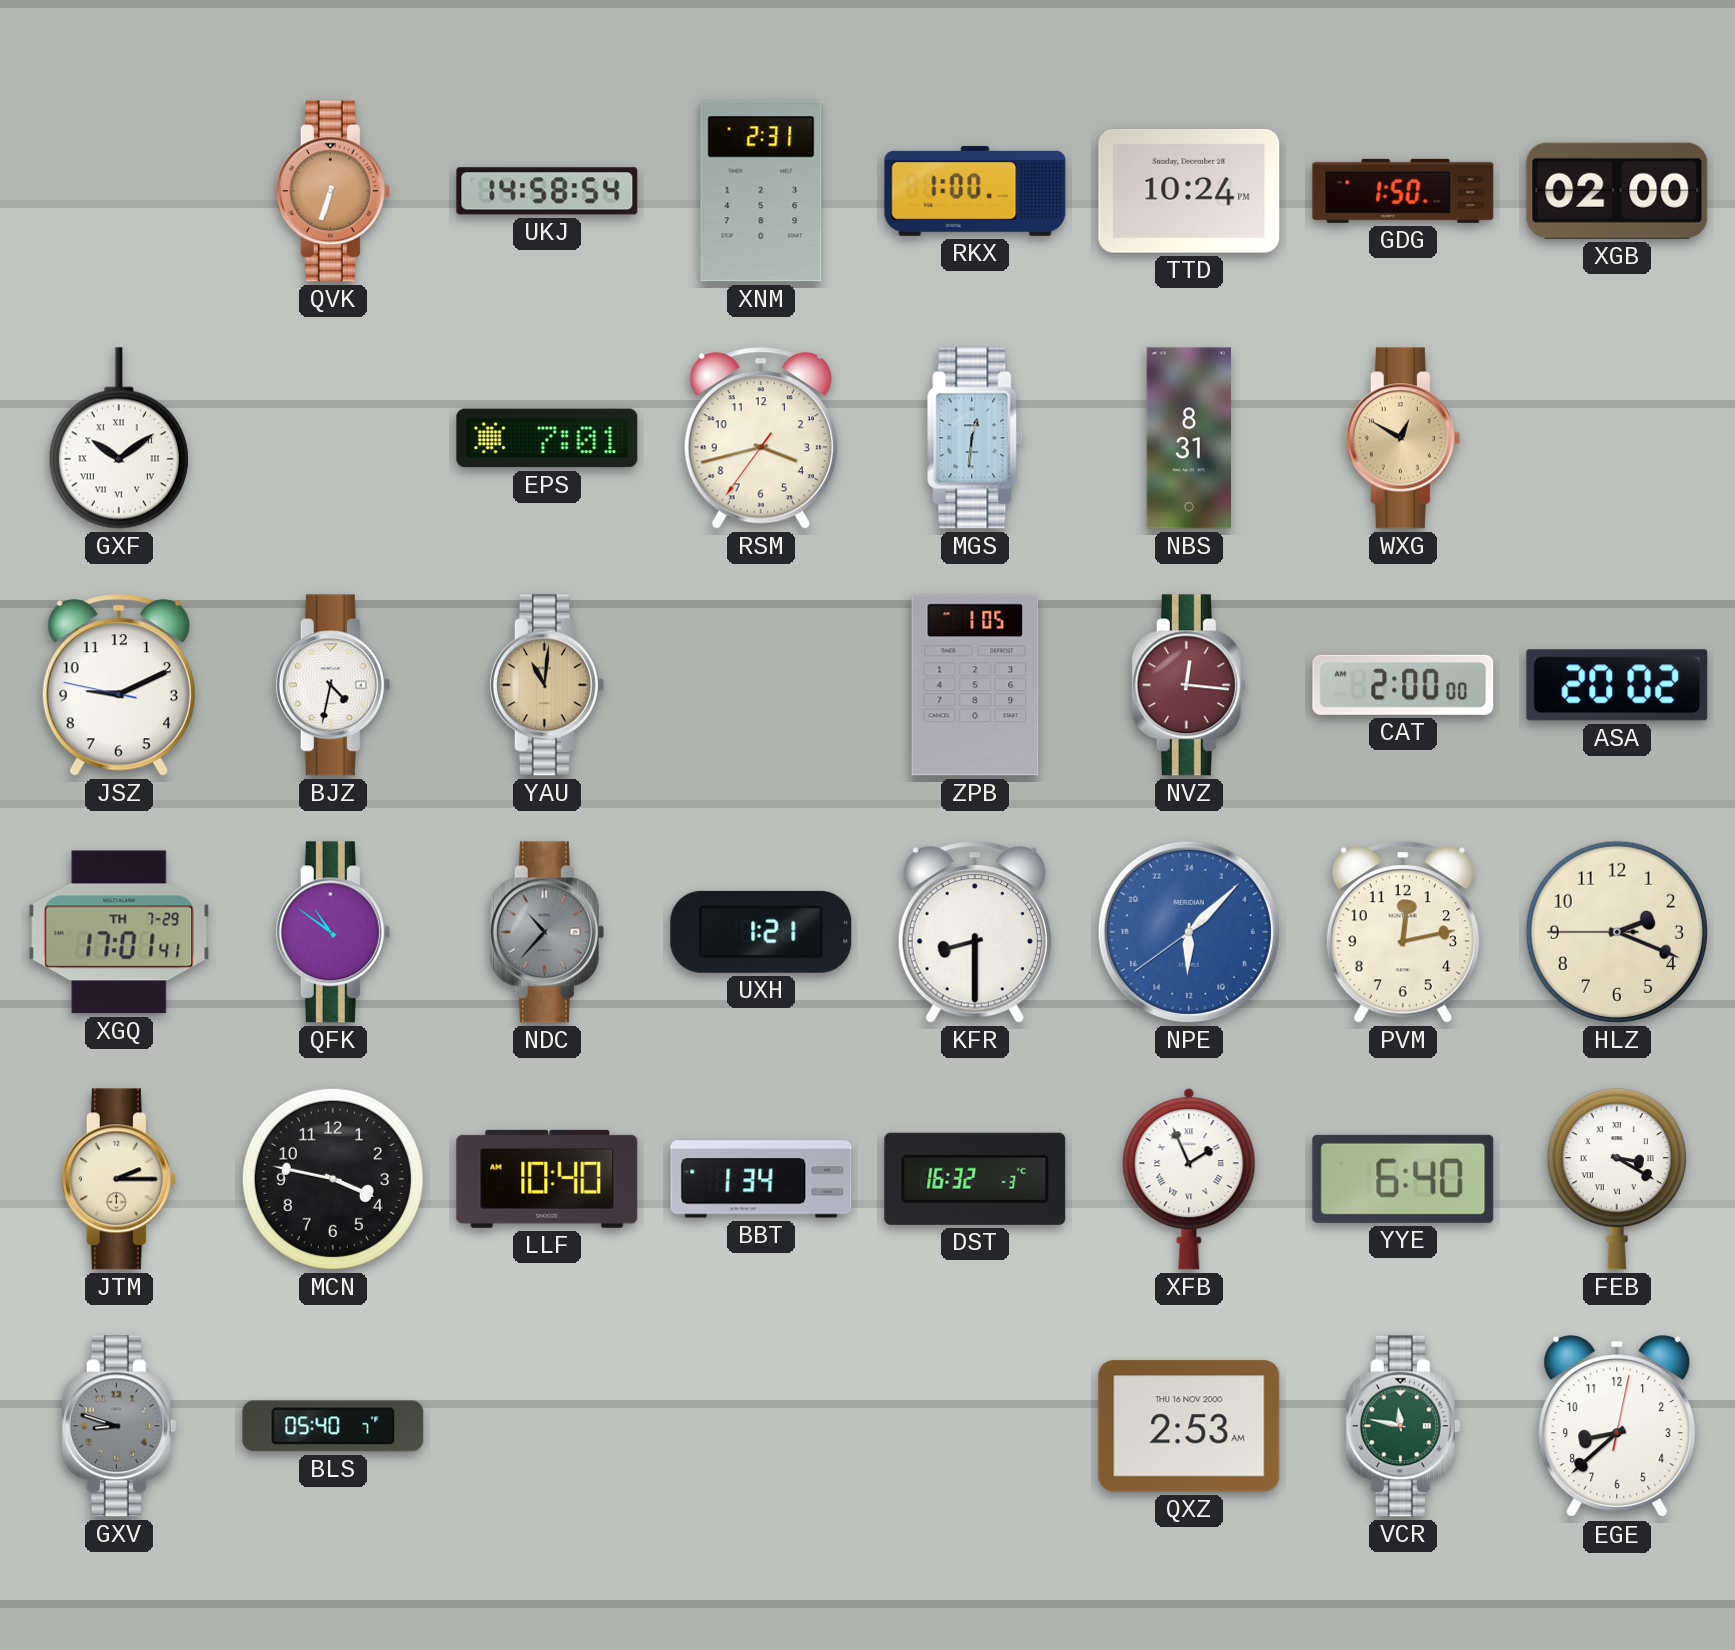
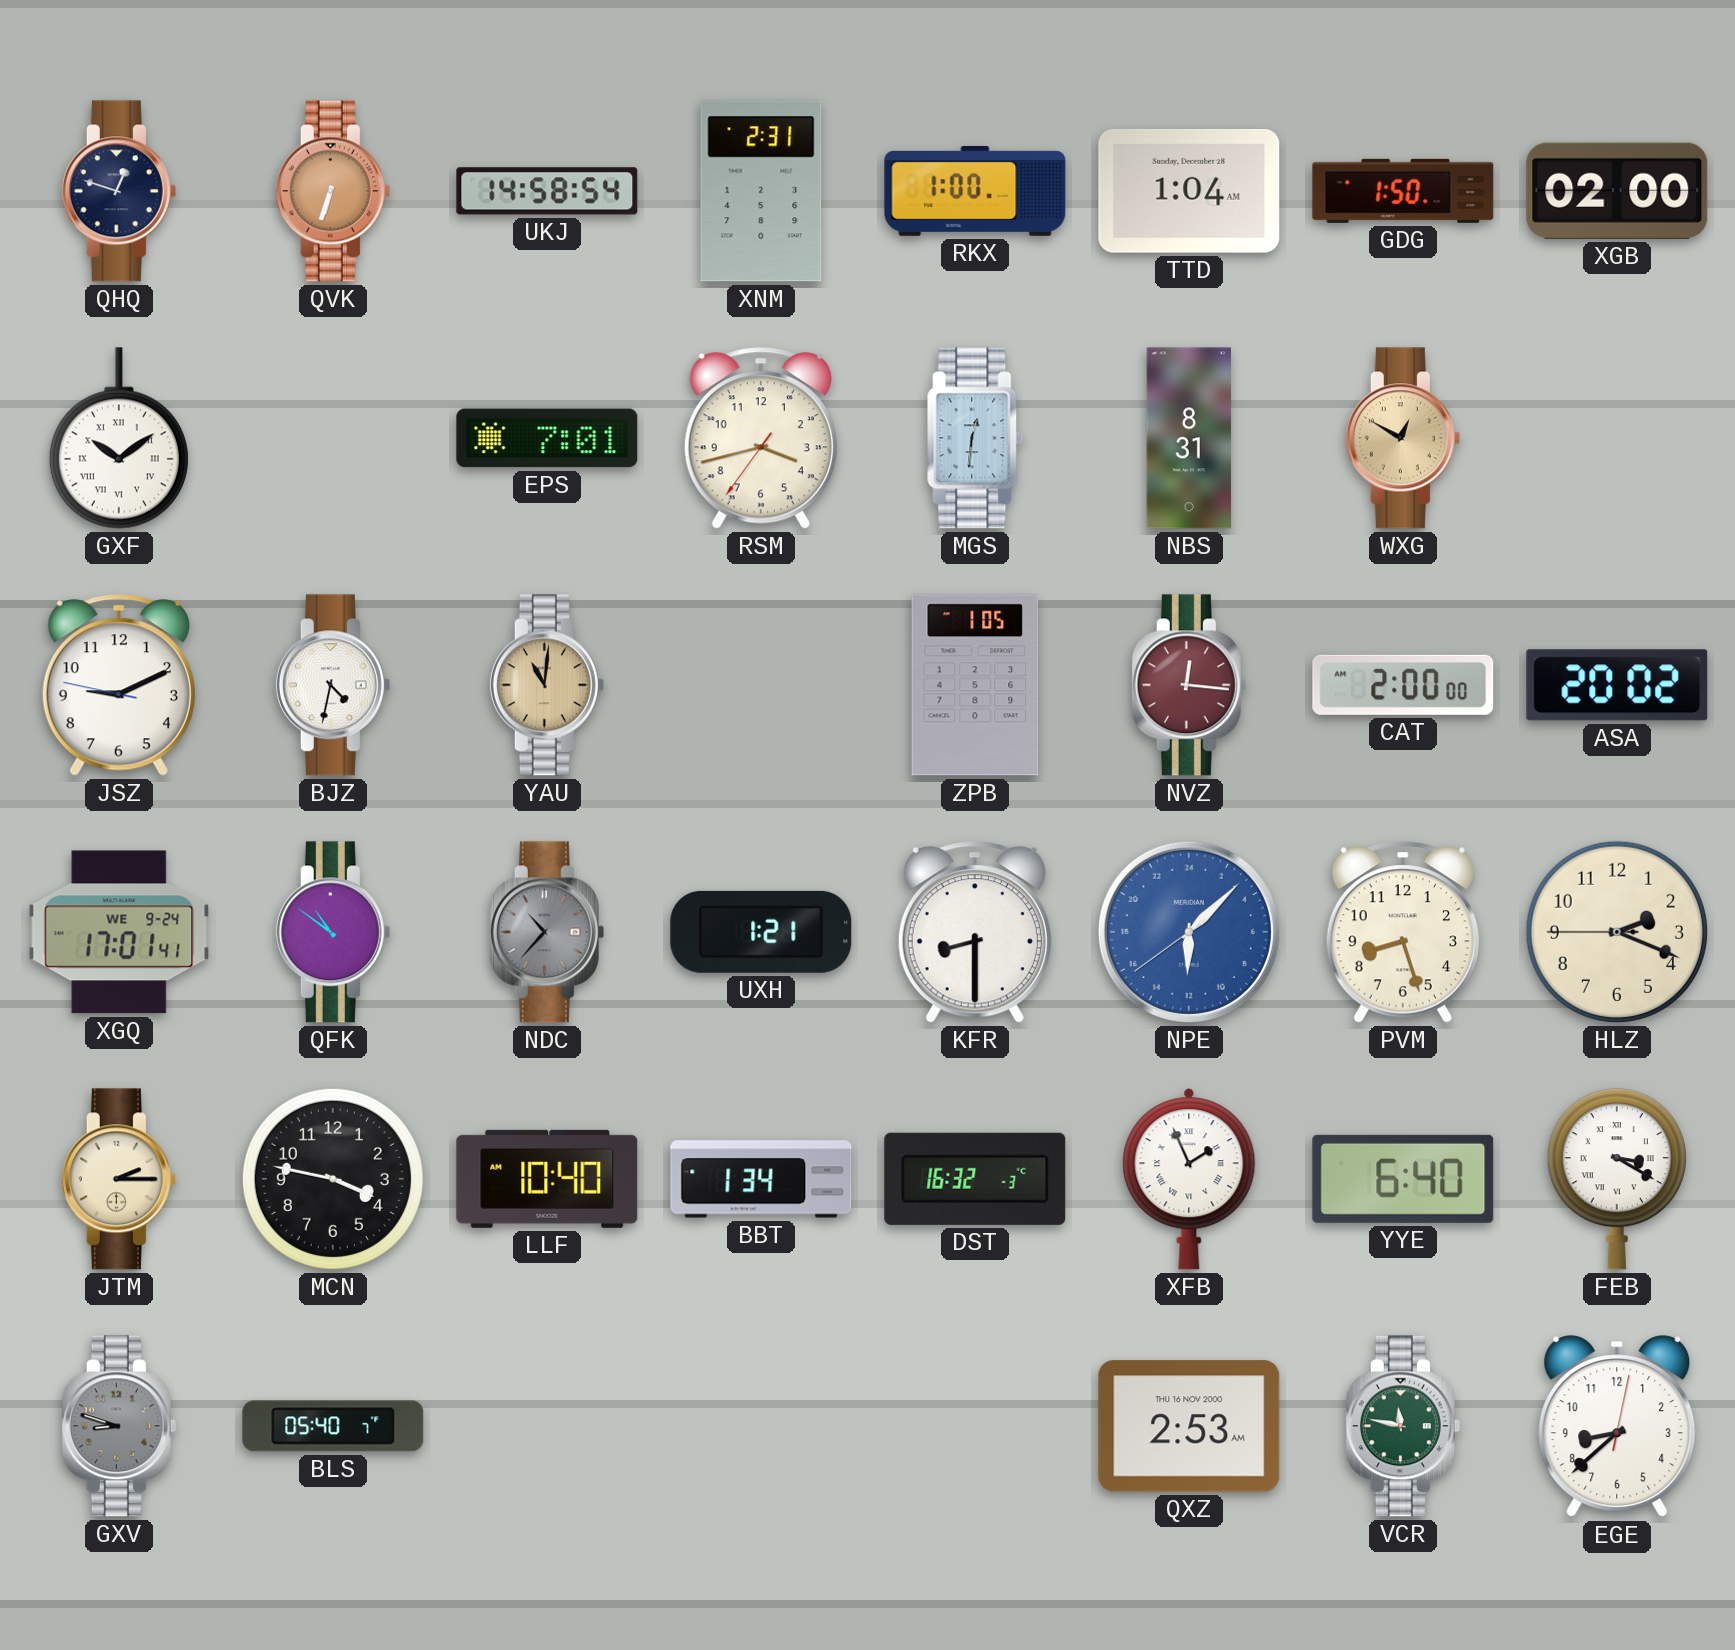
QHQ: none -> 12:48
TTD: 10:24 -> 1:04
XGQ date: TH 7-29 -> WE 9-24
PVM: 12:13 -> 8:27
